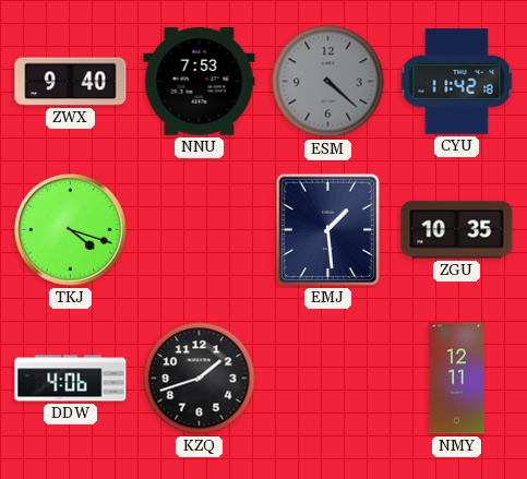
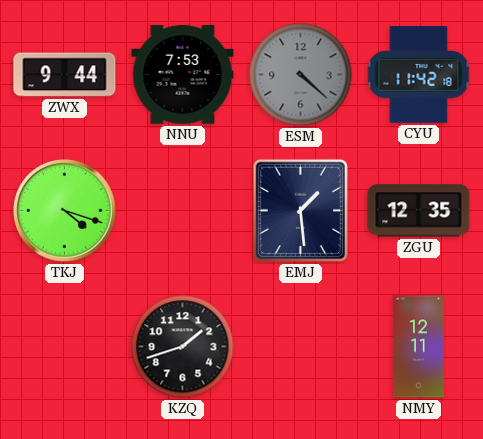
ZWX: 9:40 -> 9:44
ZGU: 10:35 -> 12:35
DDW: 4:06 -> none
